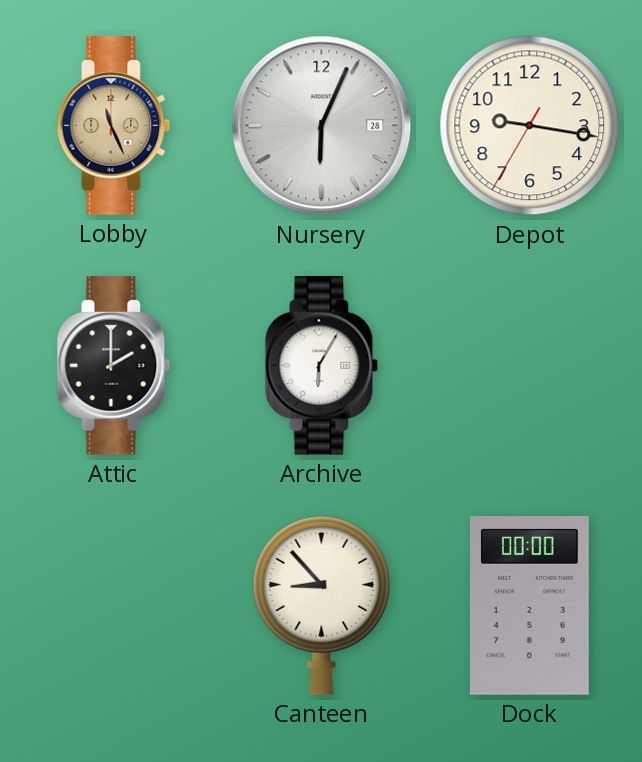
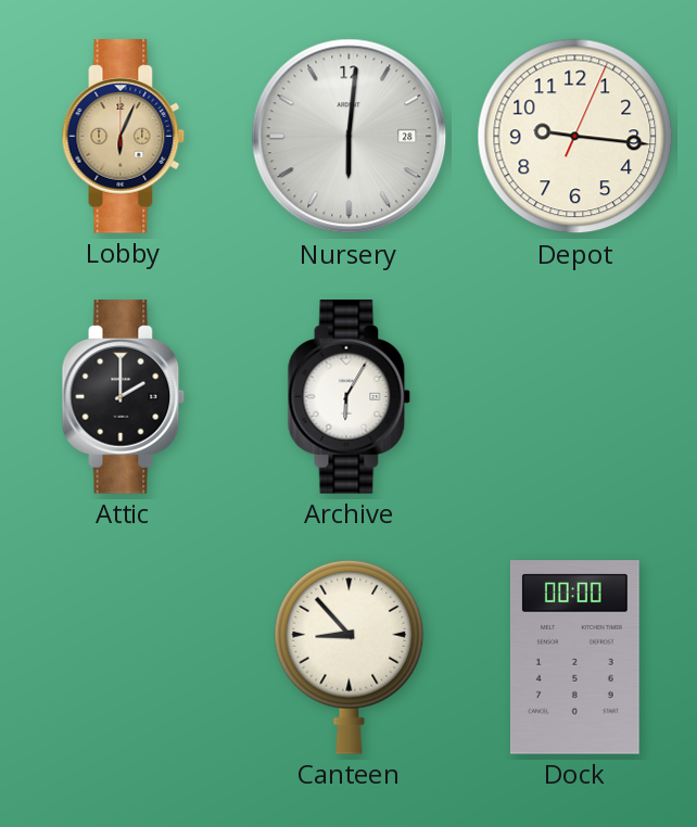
Lobby: 11:26 -> 6:04
Nursery: 6:04 -> 6:01
Depot: 9:16:35 -> 9:16:04
